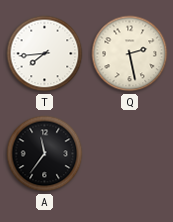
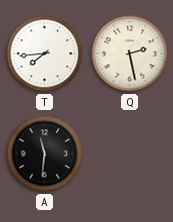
A: 11:36 -> 11:31
